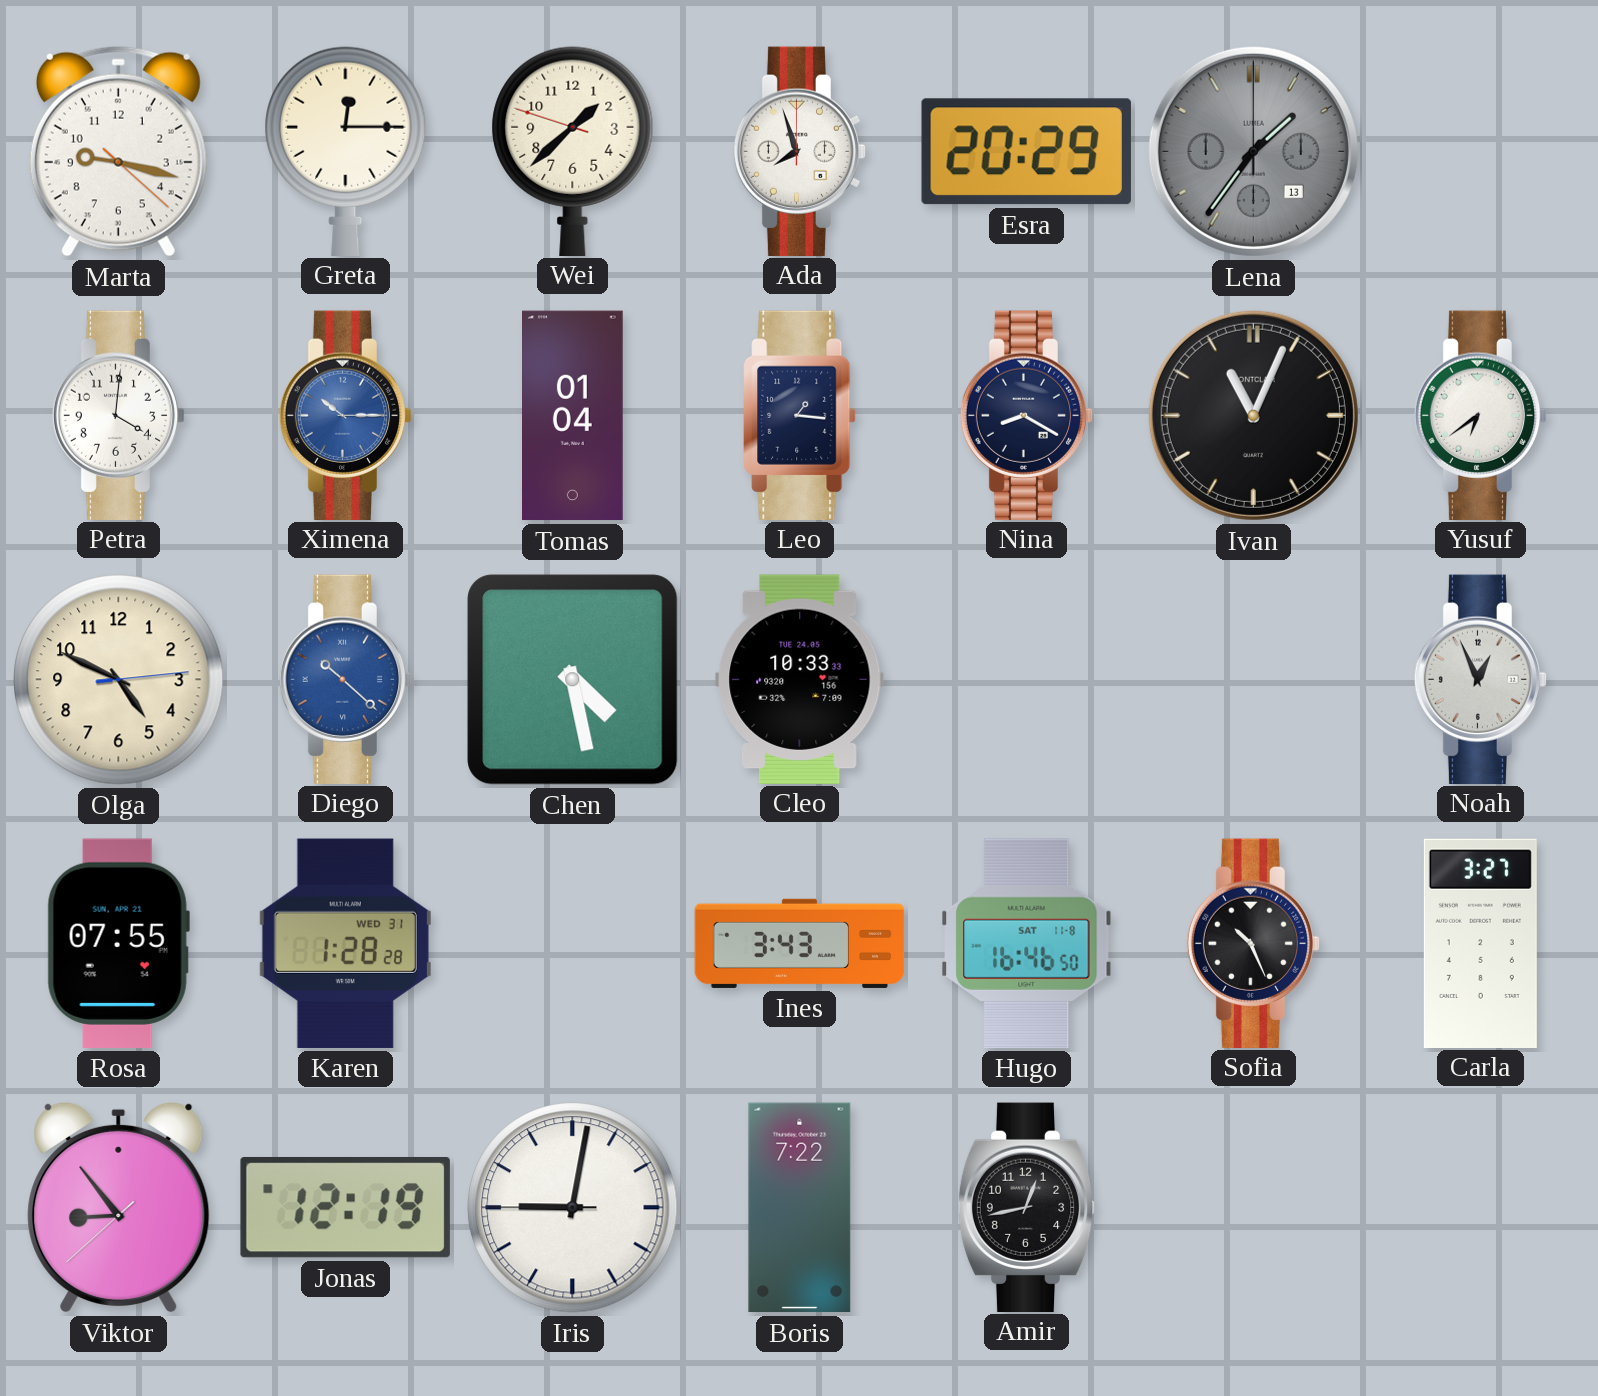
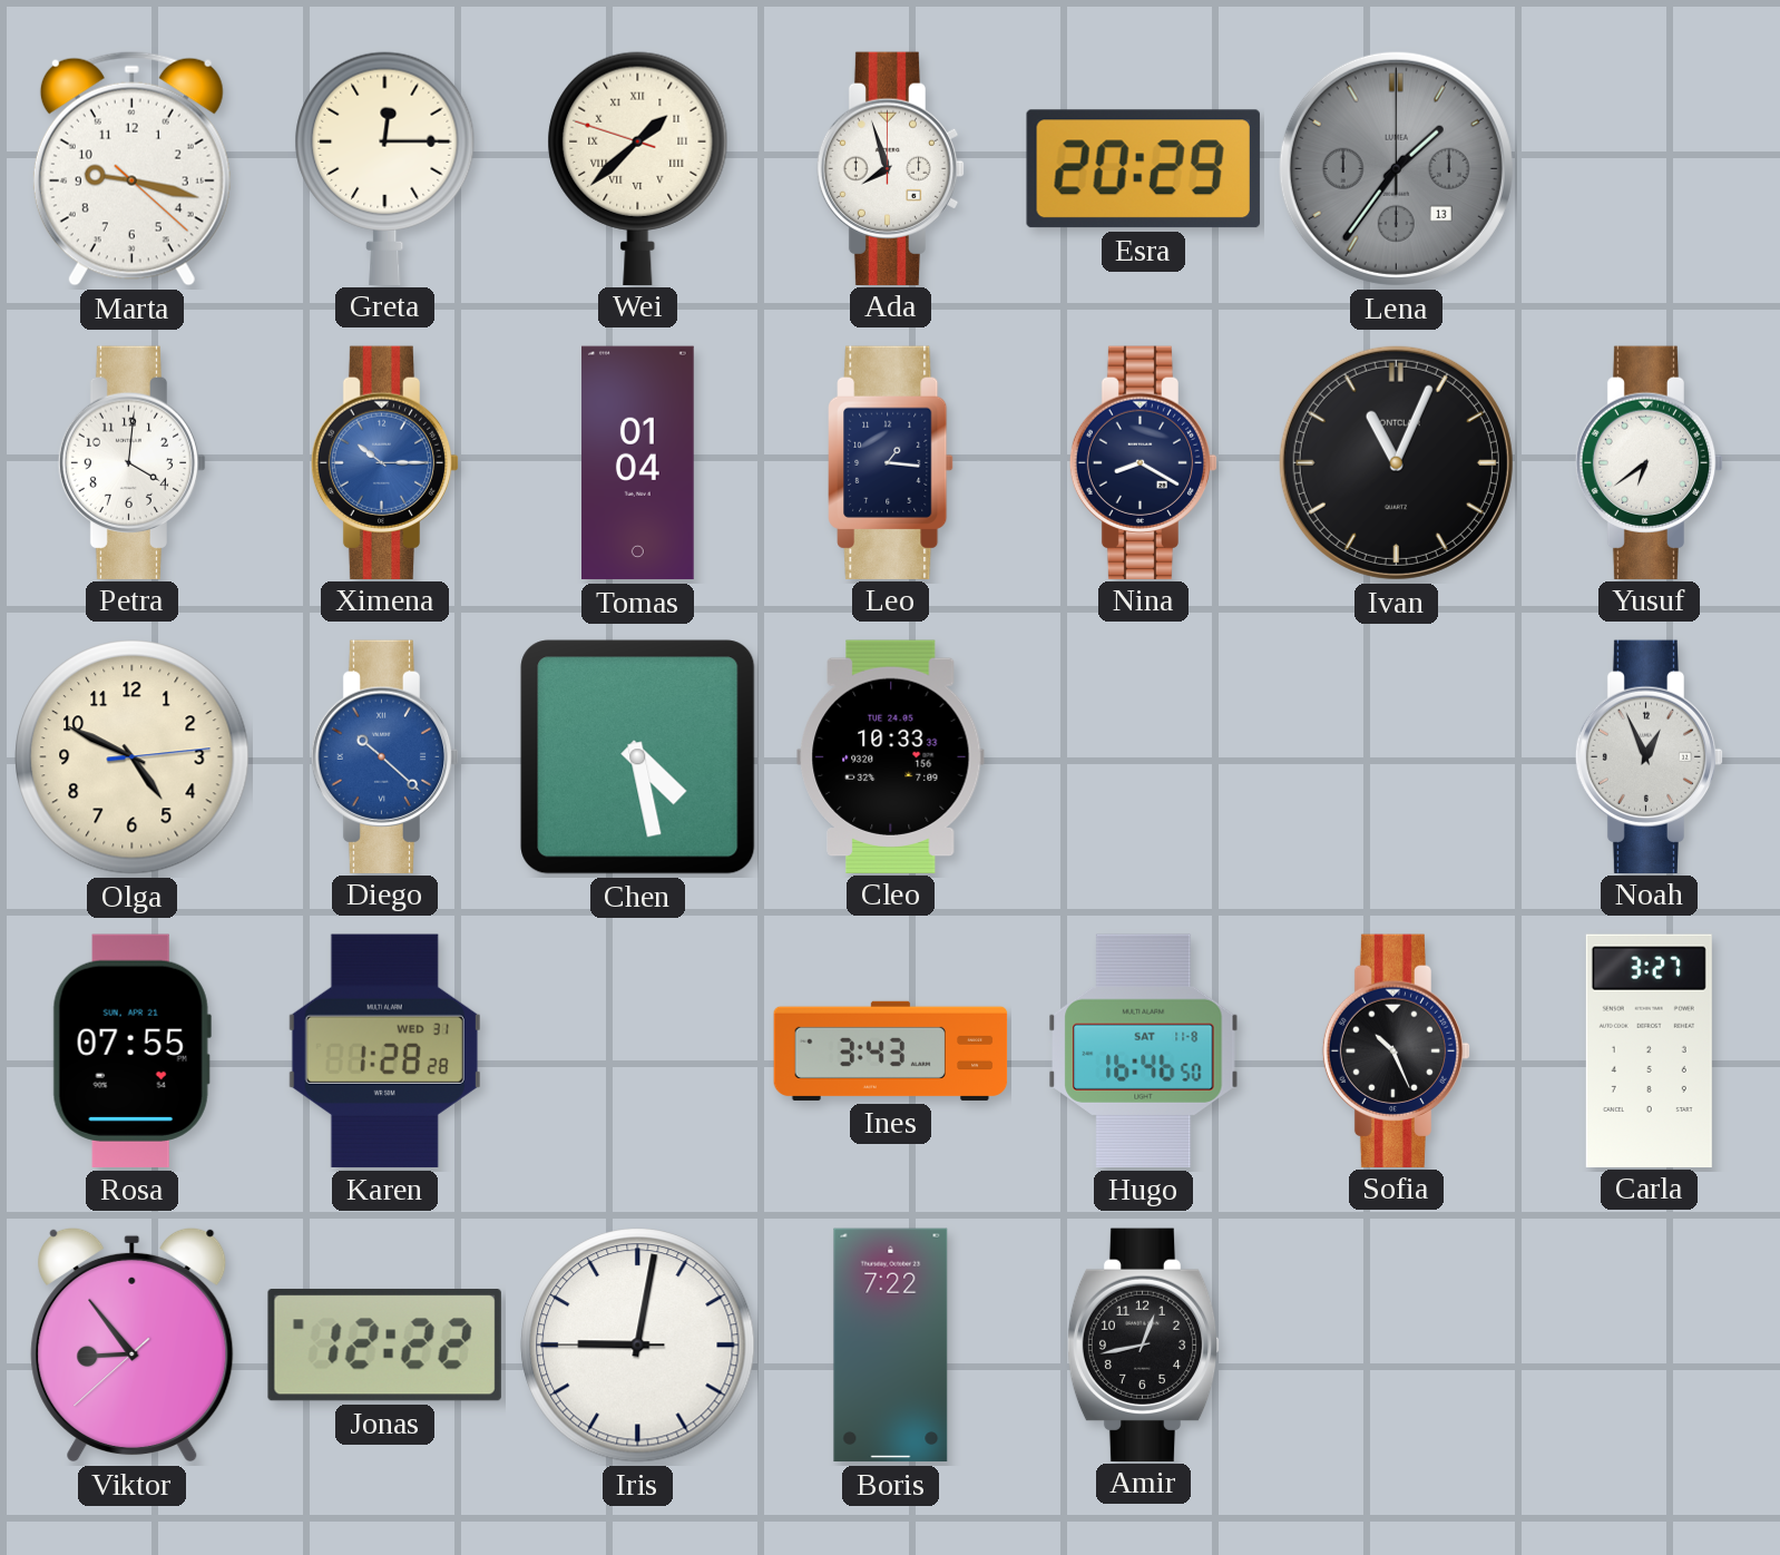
Wei numerals: Arabic -> Roman
Jonas: 12:19 -> 12:22
